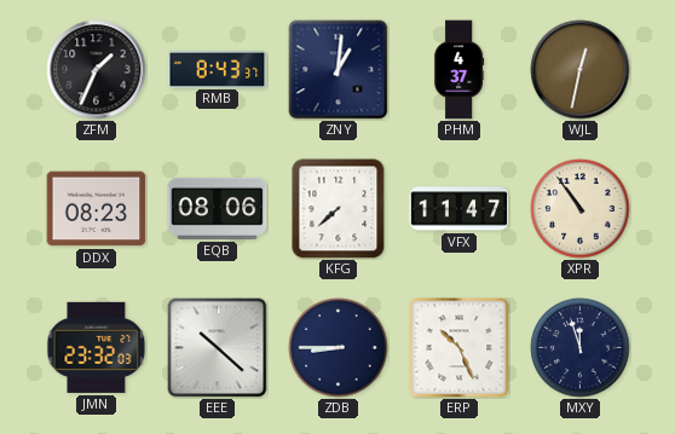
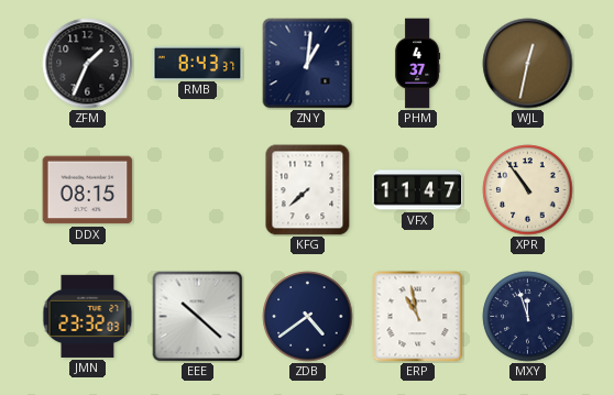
DDX: 08:23 -> 08:15
EQB: 08:06 -> none
ZDB: 8:45 -> 4:39
ERP: 10:26 -> 10:58
